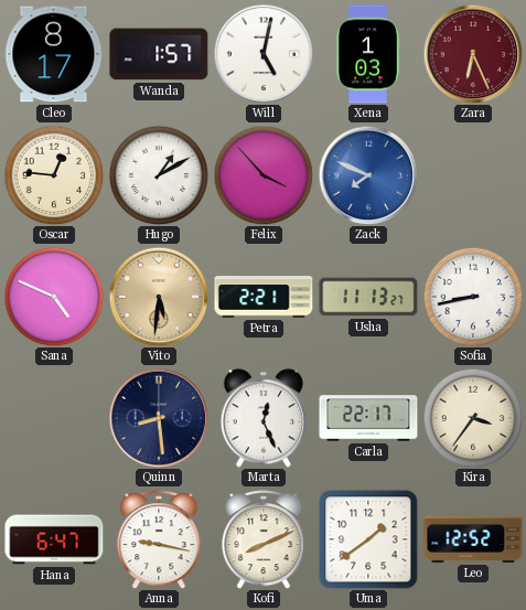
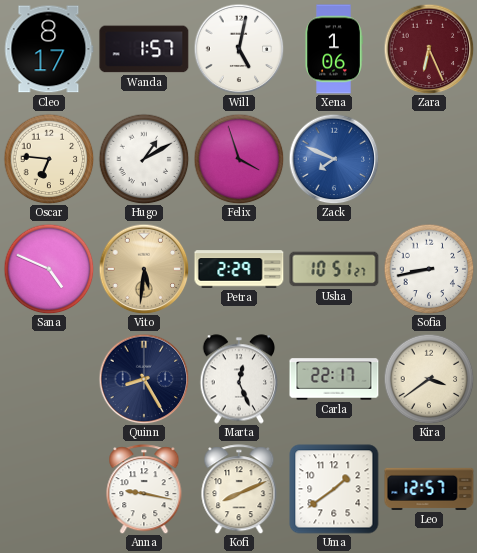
Xena: 1:03 -> 1:06
Oscar: 12:46 -> 6:46
Felix: 3:53 -> 3:57
Petra: 2:21 -> 2:29
Usha: 11:13 -> 10:51
Quinn: 8:29 -> 8:25
Kira: 3:36 -> 3:39
Hana: 6:47 -> none
Leo: 12:52 -> 12:57
